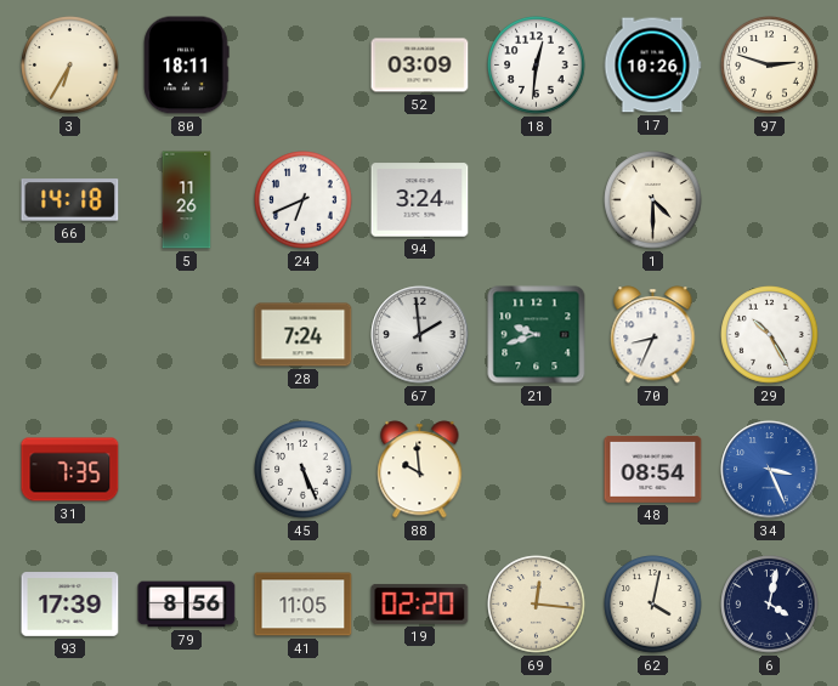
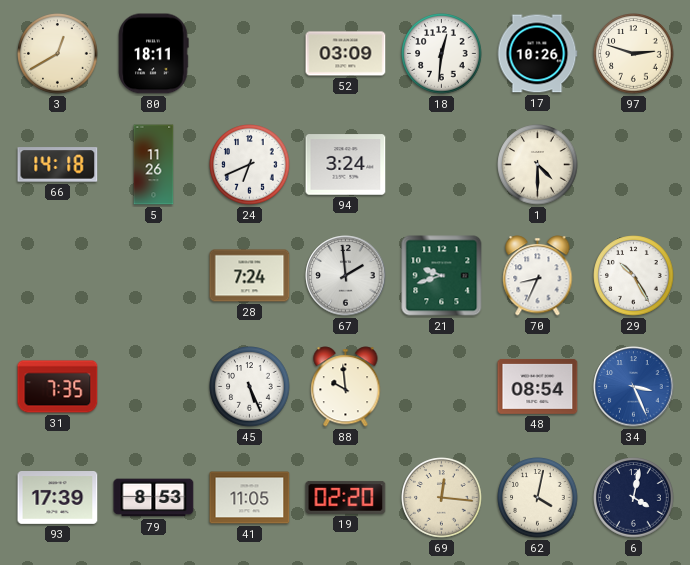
3: 6:35 -> 12:40
79: 8:56 -> 8:53
